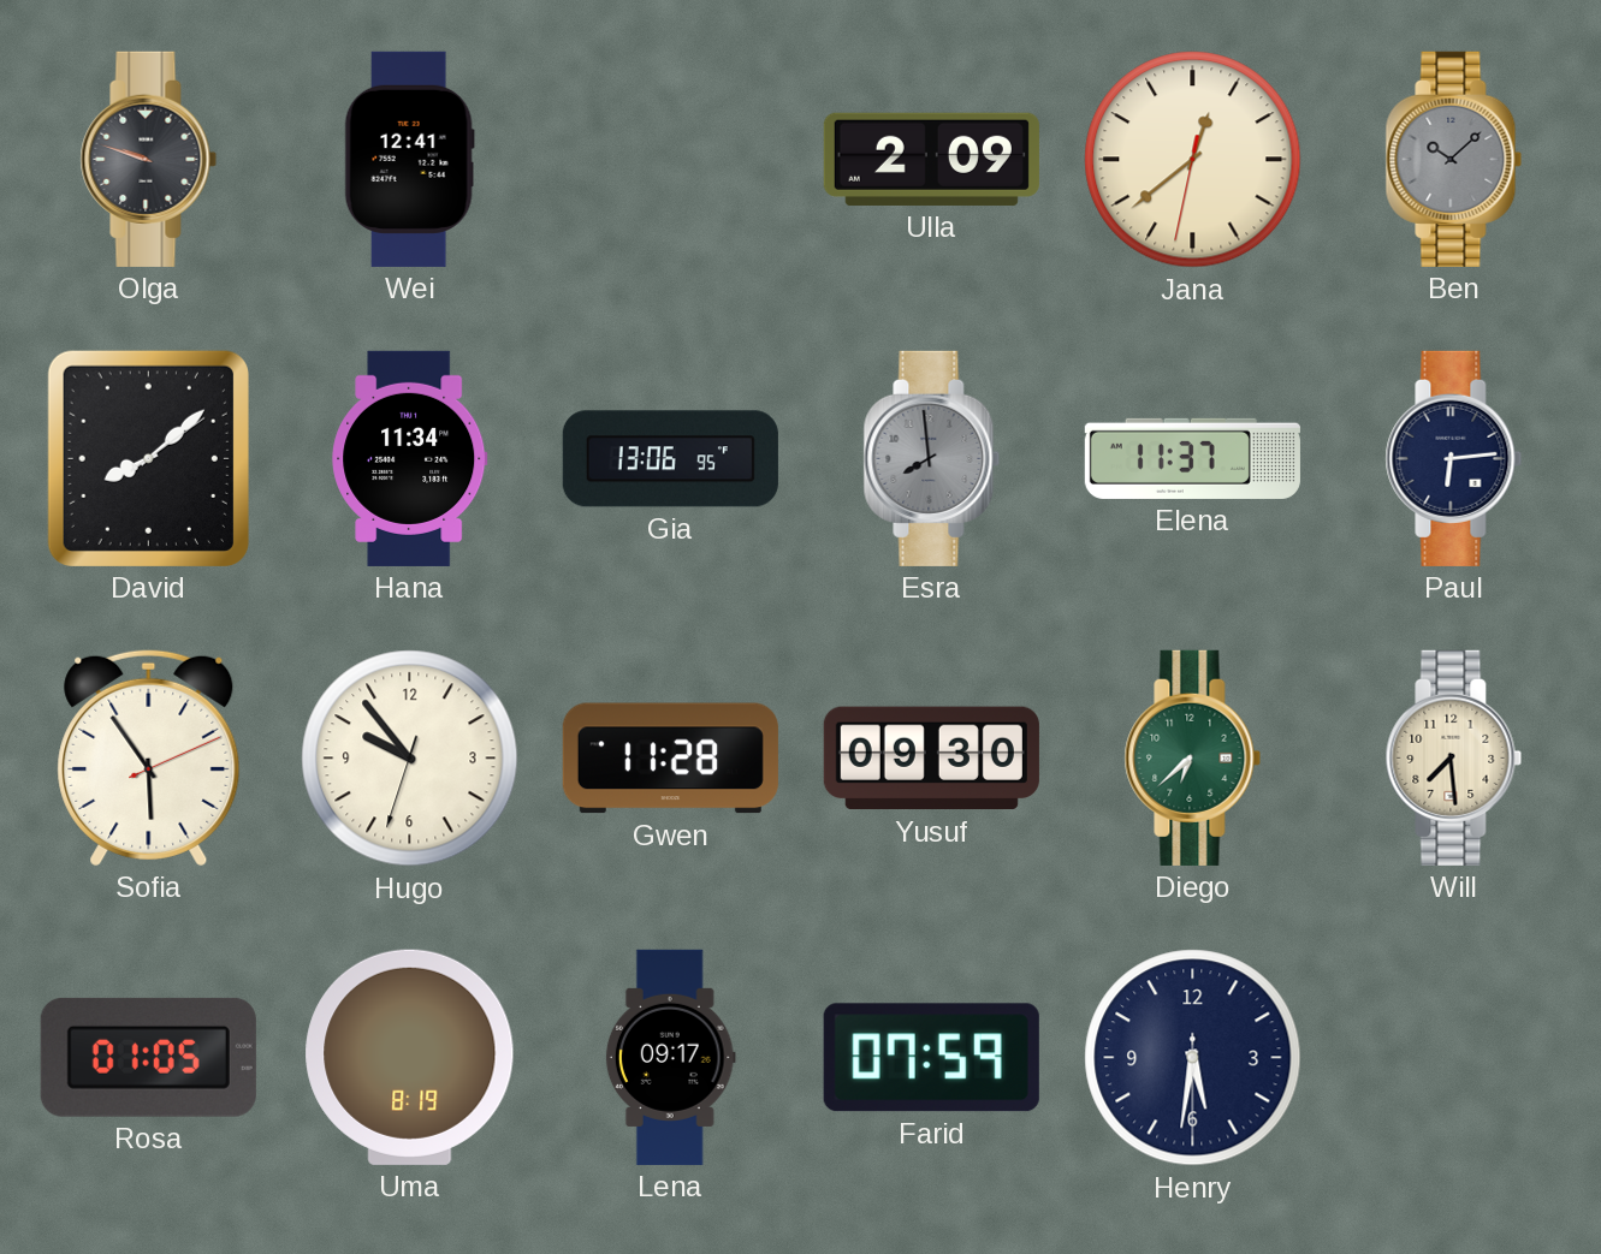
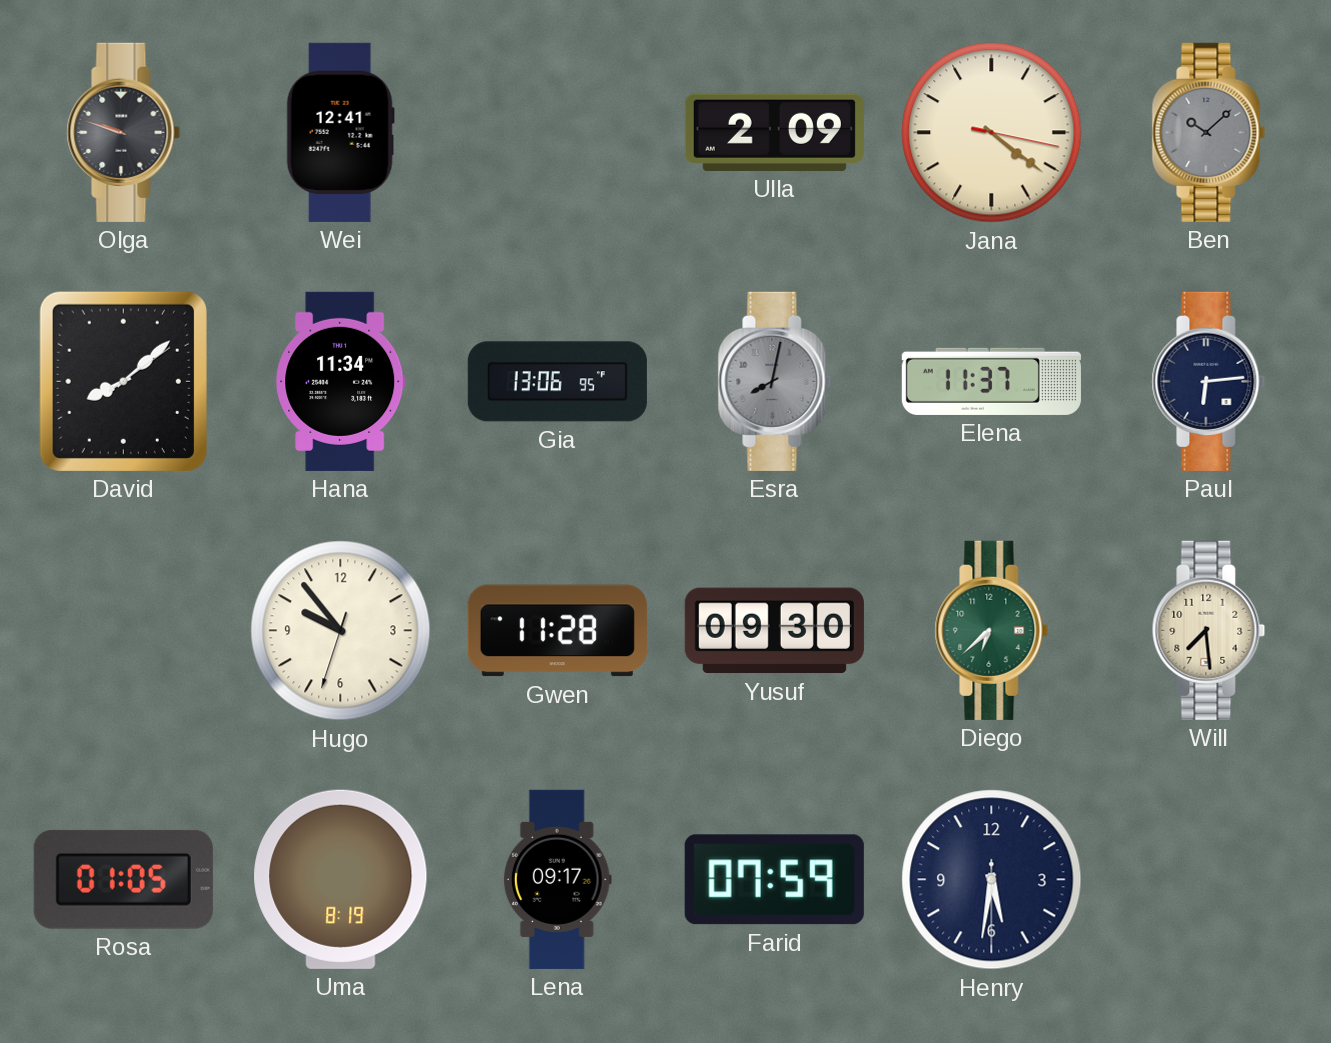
Jana: 12:38 -> 4:21
Esra: 7:59 -> 8:02
Sofia: 5:54 -> none
